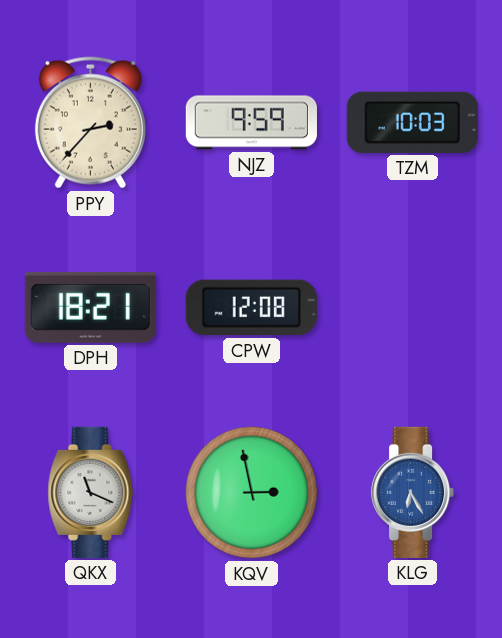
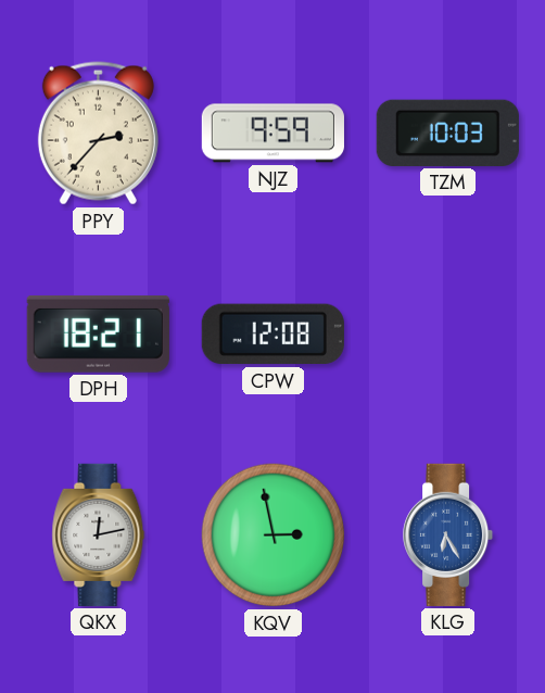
QKX: 11:19 -> 12:13
